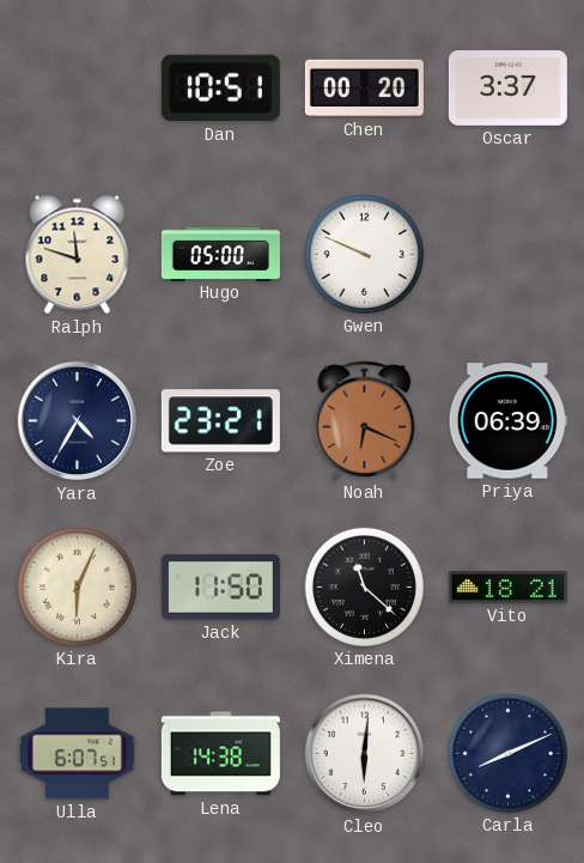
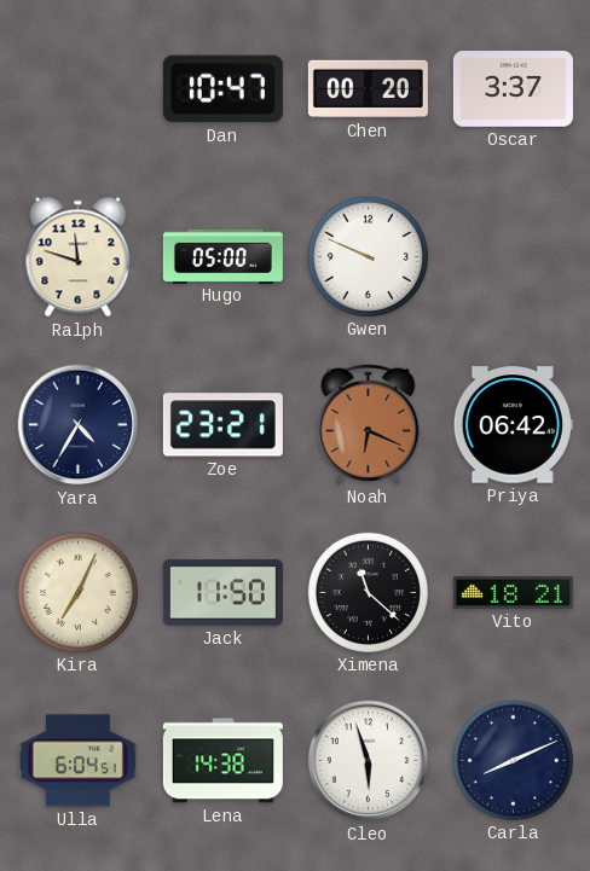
Dan: 10:51 -> 10:47
Priya: 06:39 -> 06:42
Kira: 6:04 -> 7:04
Ulla: 6:07 -> 6:04
Cleo: 6:01 -> 5:57
